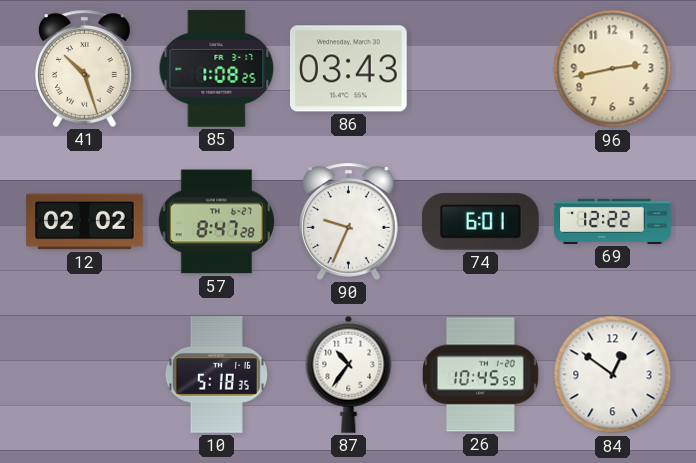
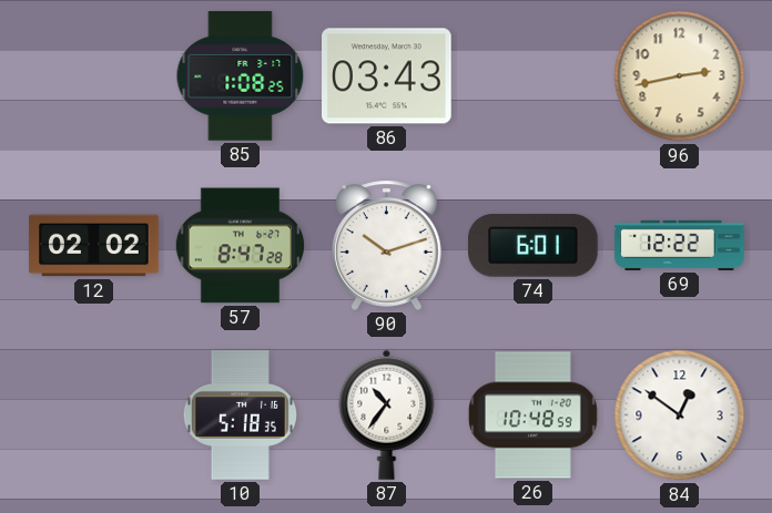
41: 10:27 -> none
90: 9:34 -> 10:12
26: 10:45 -> 10:48
